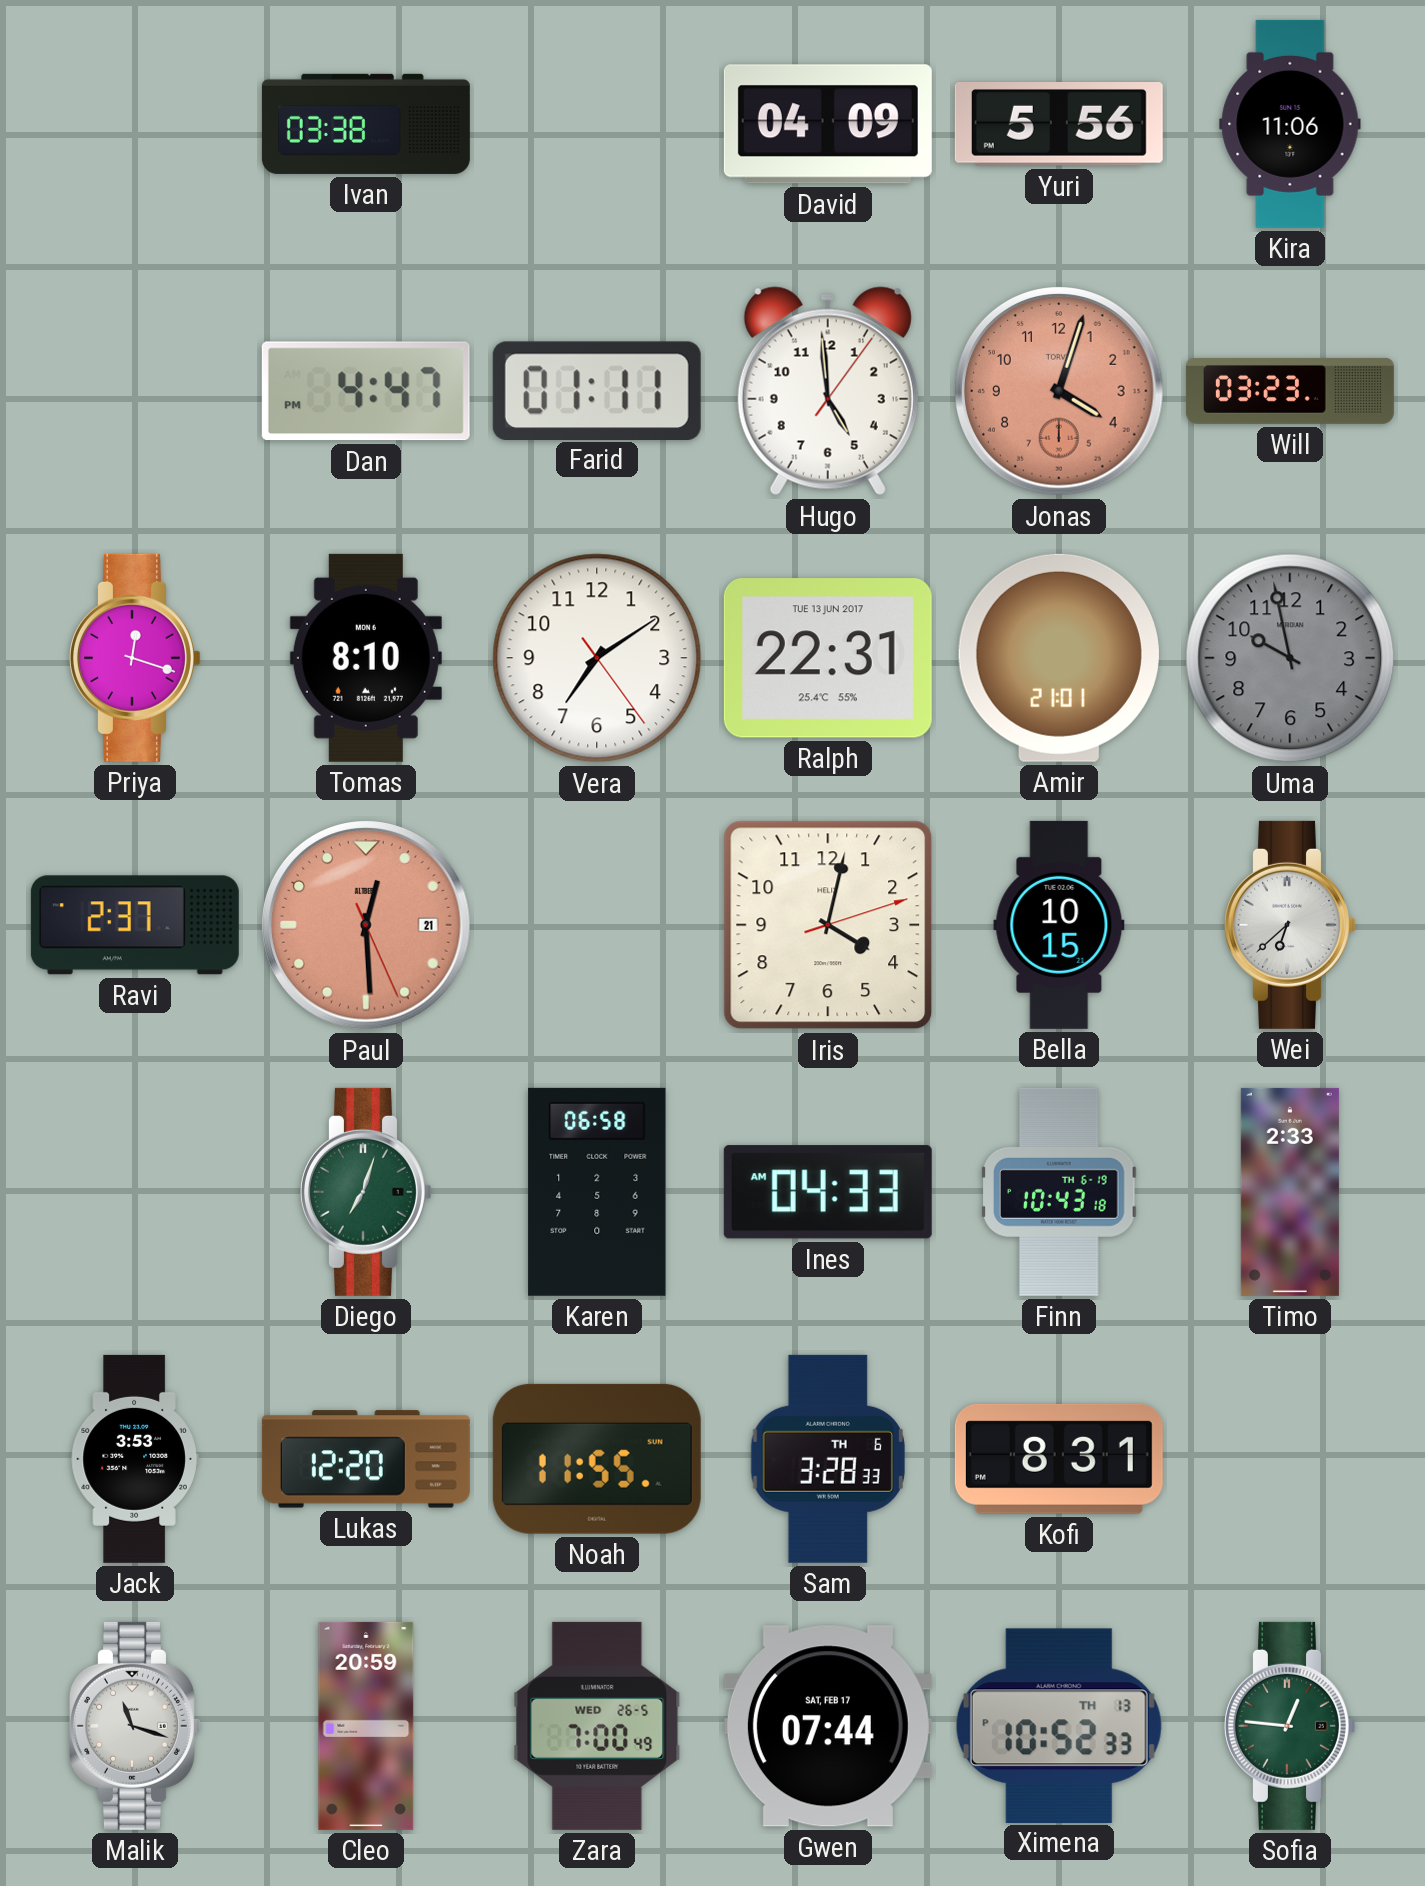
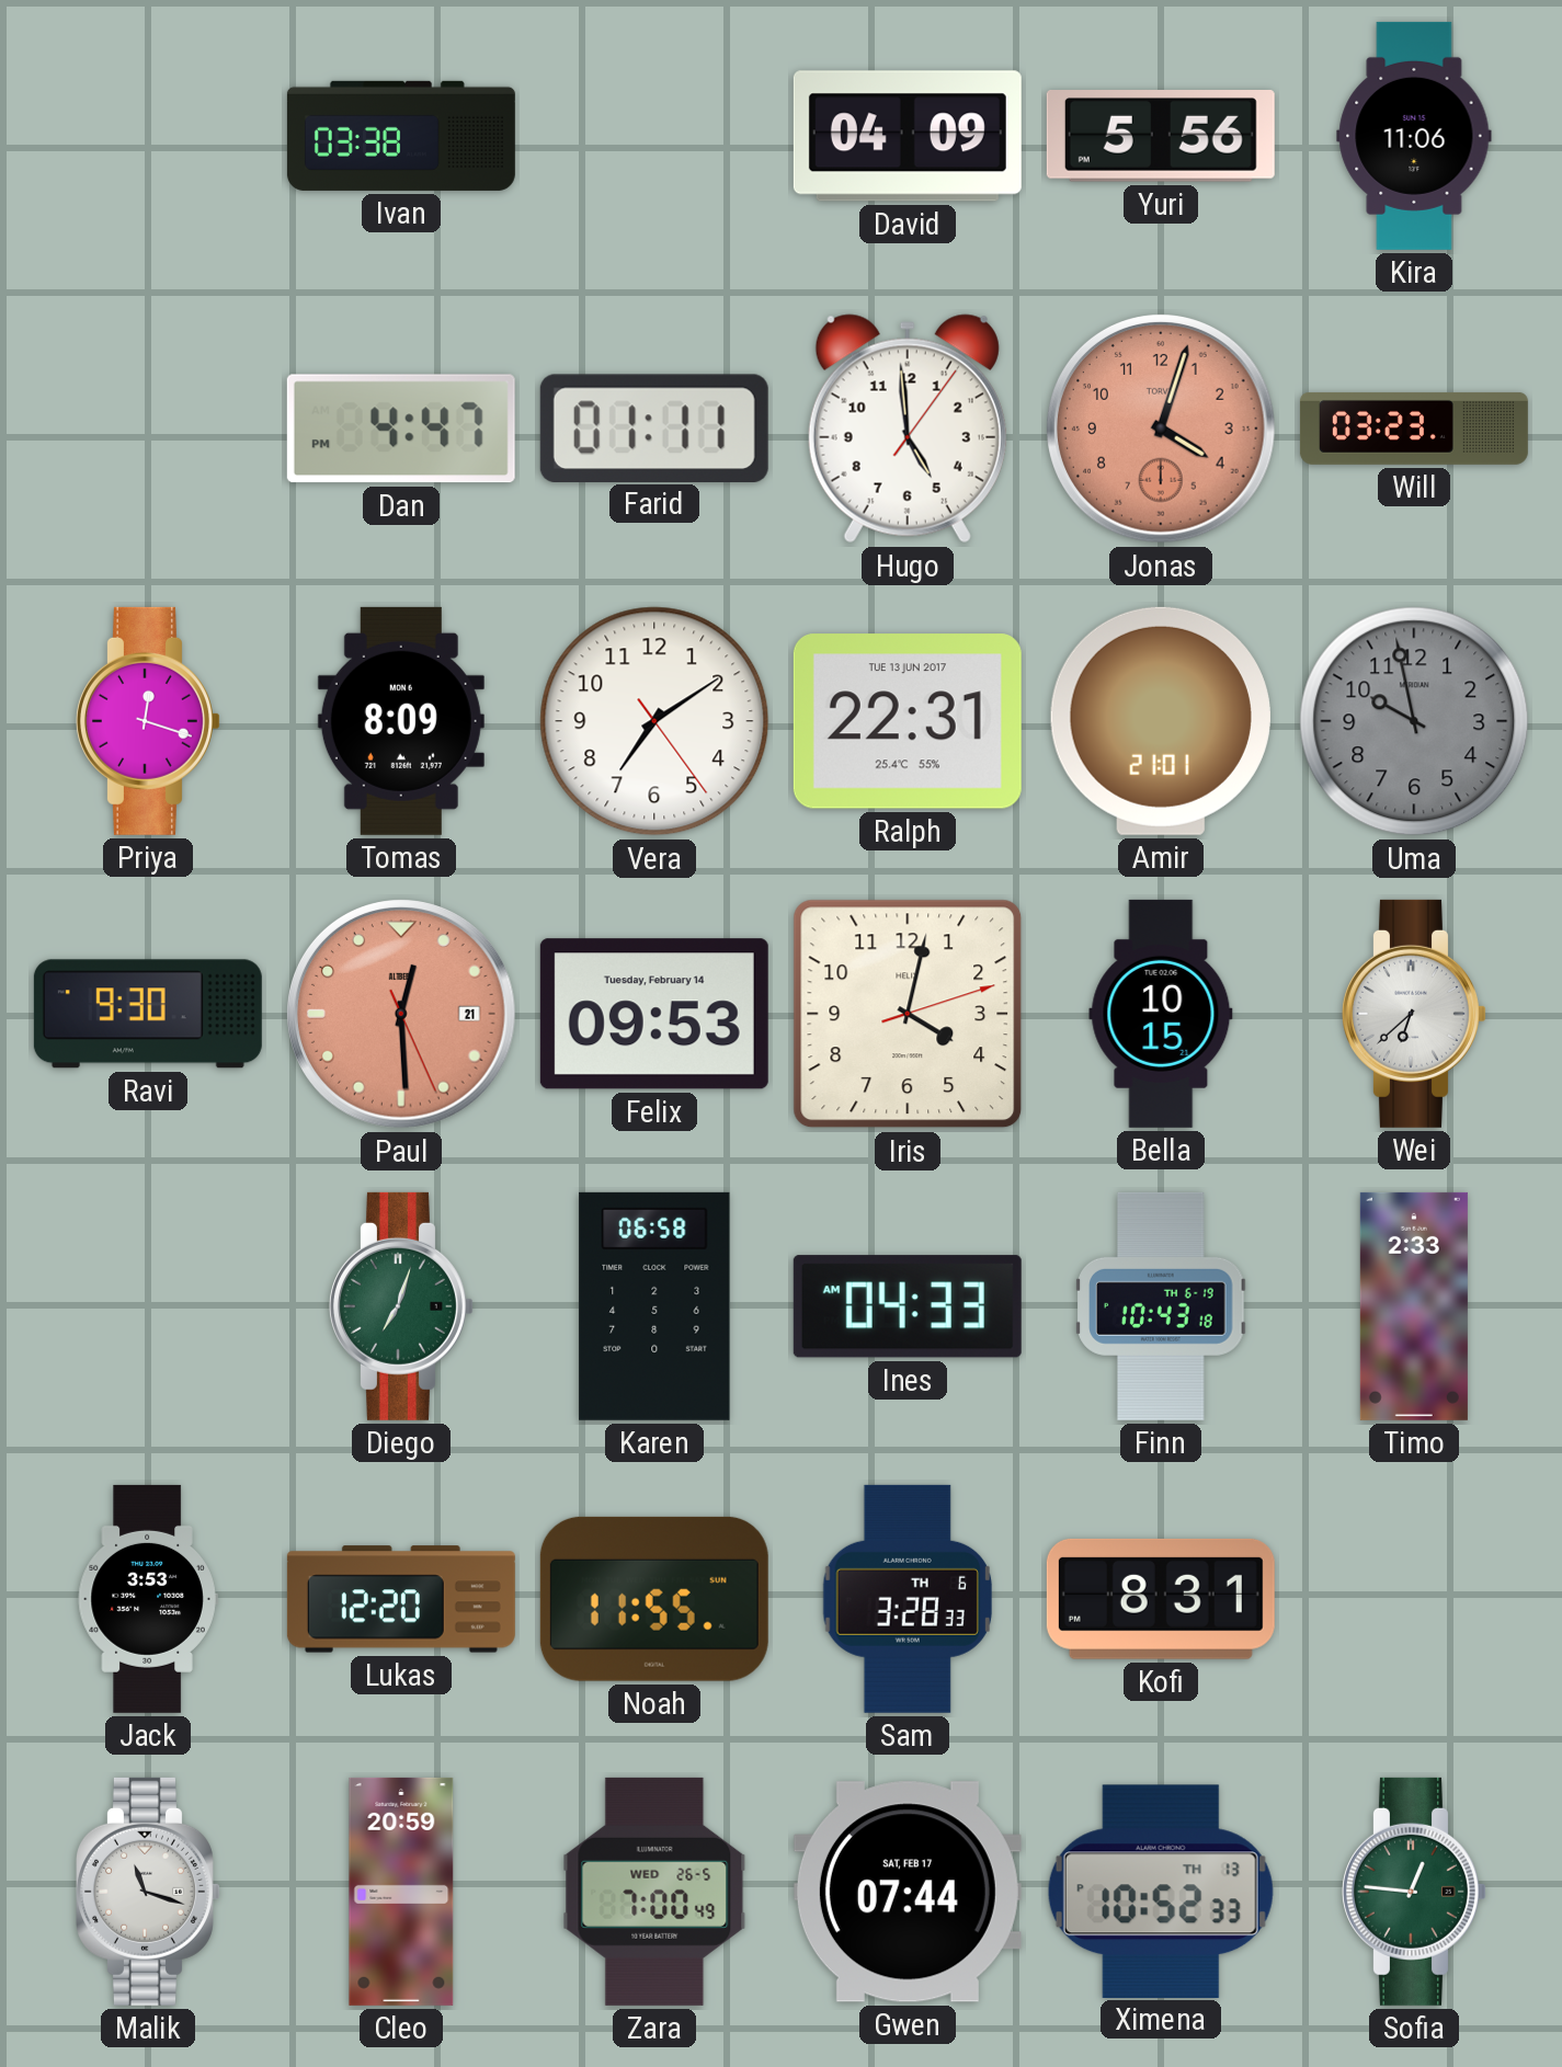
Tomas: 8:10 -> 8:09
Ravi: 2:37 -> 9:30
Felix: none -> 09:53
